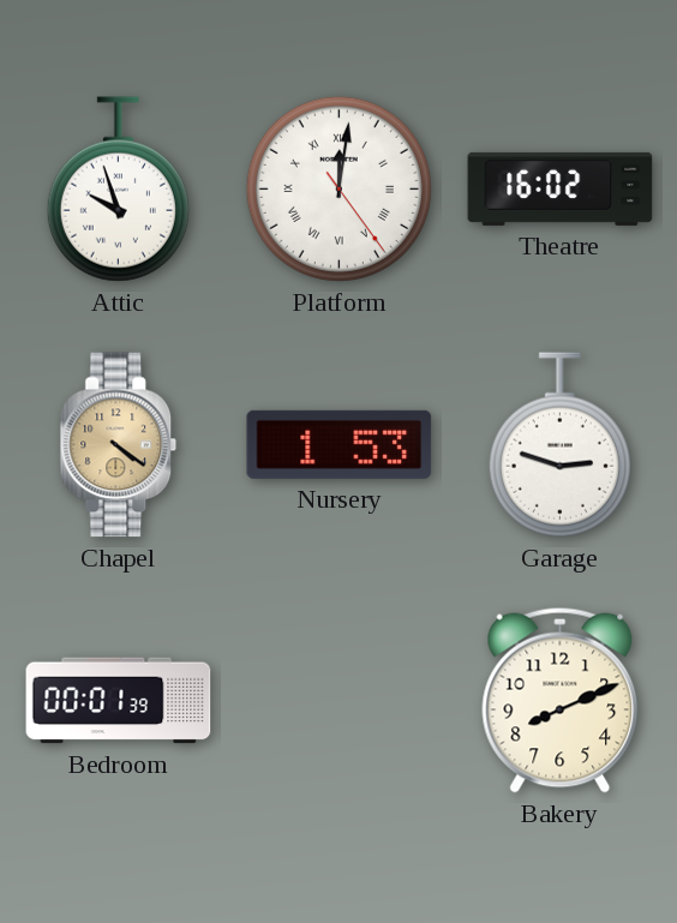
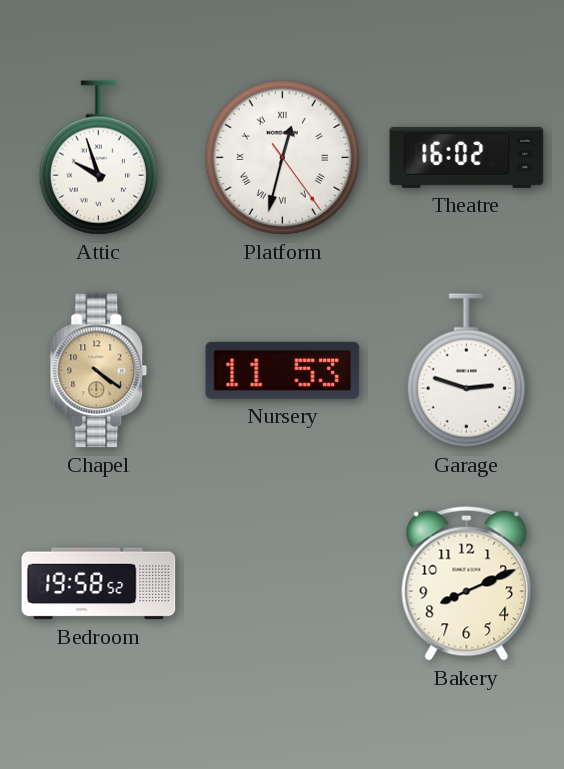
Platform: 12:01 -> 12:32
Nursery: 1:53 -> 11:53
Bedroom: 00:01 -> 19:58
